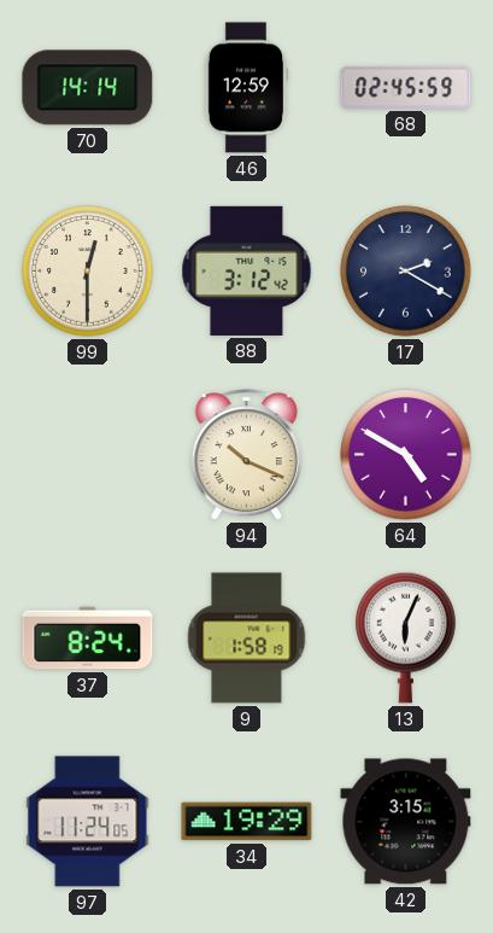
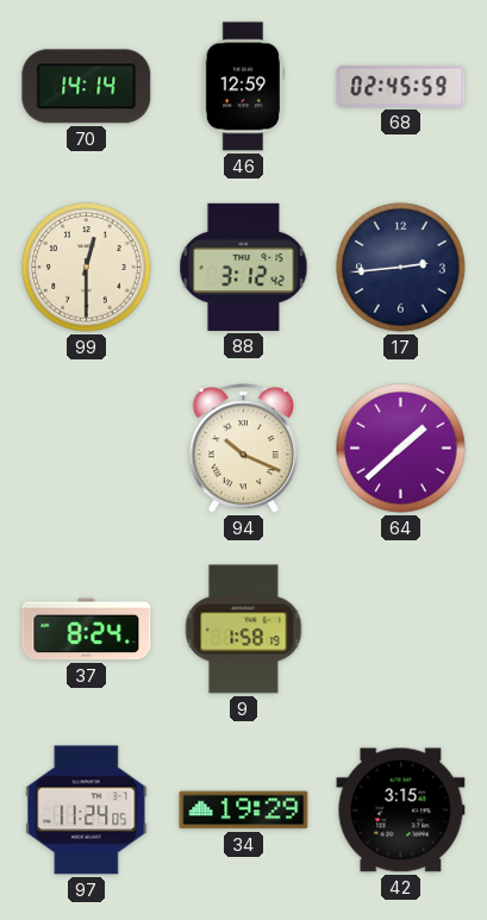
17: 2:20 -> 2:44
64: 4:50 -> 1:38
13: 6:04 -> none
